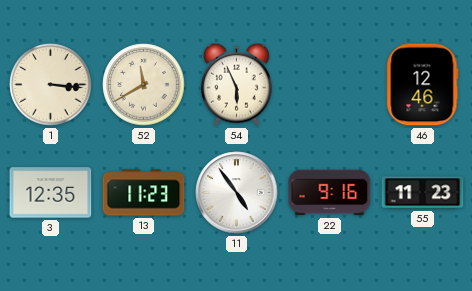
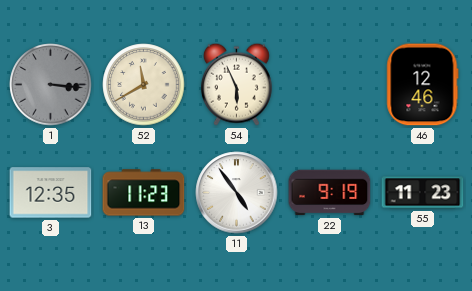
1 dial: cream -> grey
22: 9:16 -> 9:19
